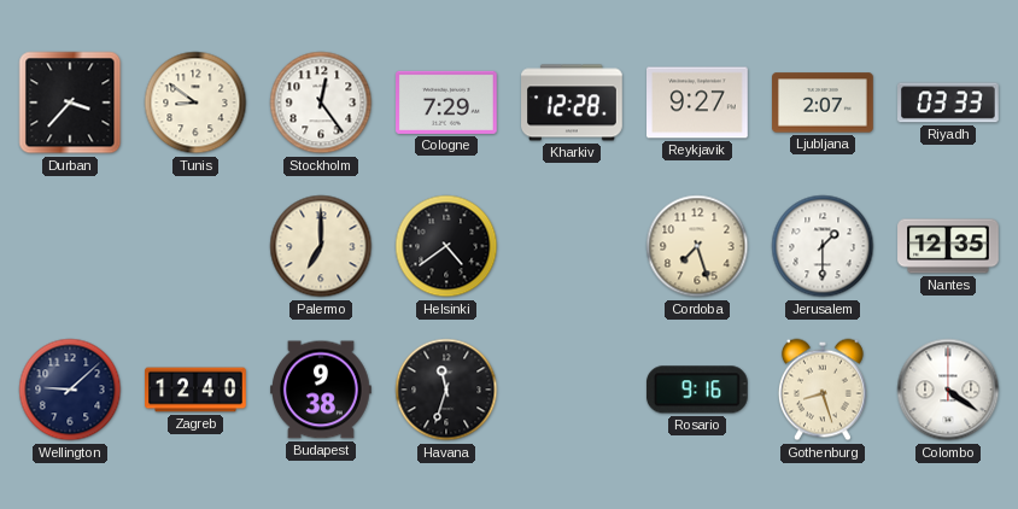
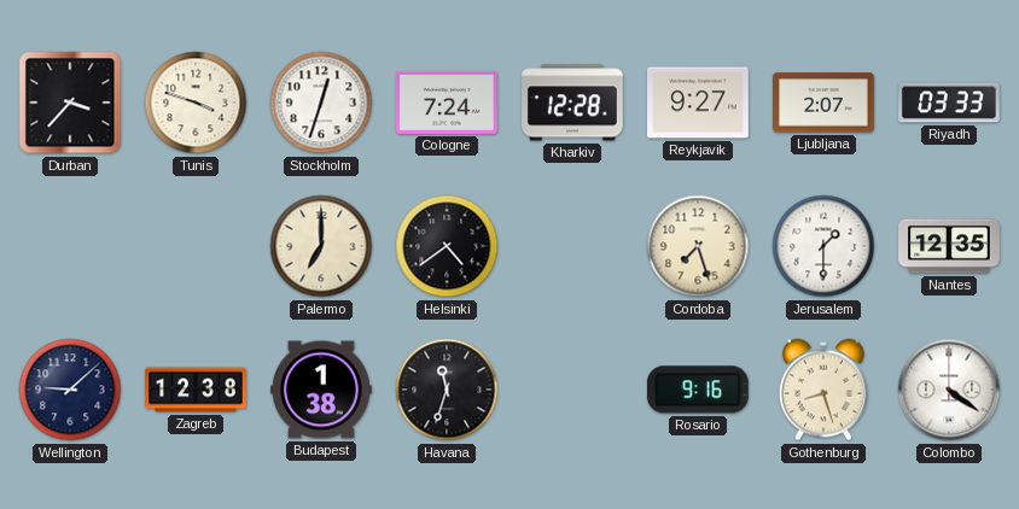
Tunis: 8:51 -> 3:48
Stockholm: 12:24 -> 12:33
Cologne: 7:29 -> 7:24
Zagreb: 12:40 -> 12:38
Budapest: 9:38 -> 1:38
